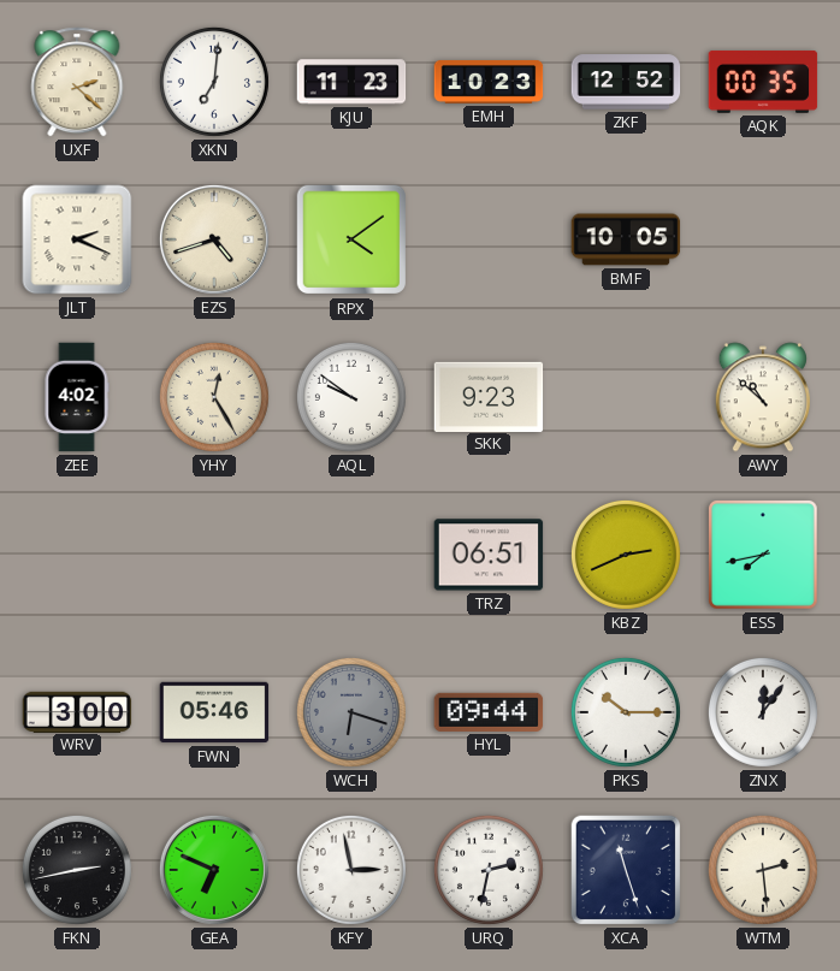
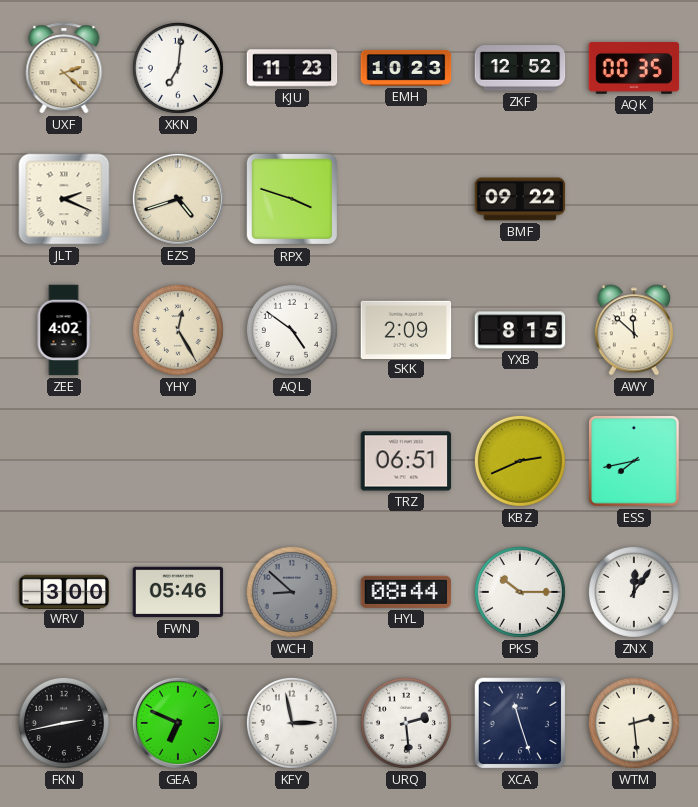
RPX: 4:09 -> 3:48
BMF: 10:05 -> 09:22
AQL: 9:51 -> 4:51
SKK: 9:23 -> 2:09
YXB: none -> 8:15
AWY: 10:52 -> 11:52
WCH: 6:18 -> 8:52
HYL: 09:44 -> 08:44
URQ: 2:32 -> 2:29
